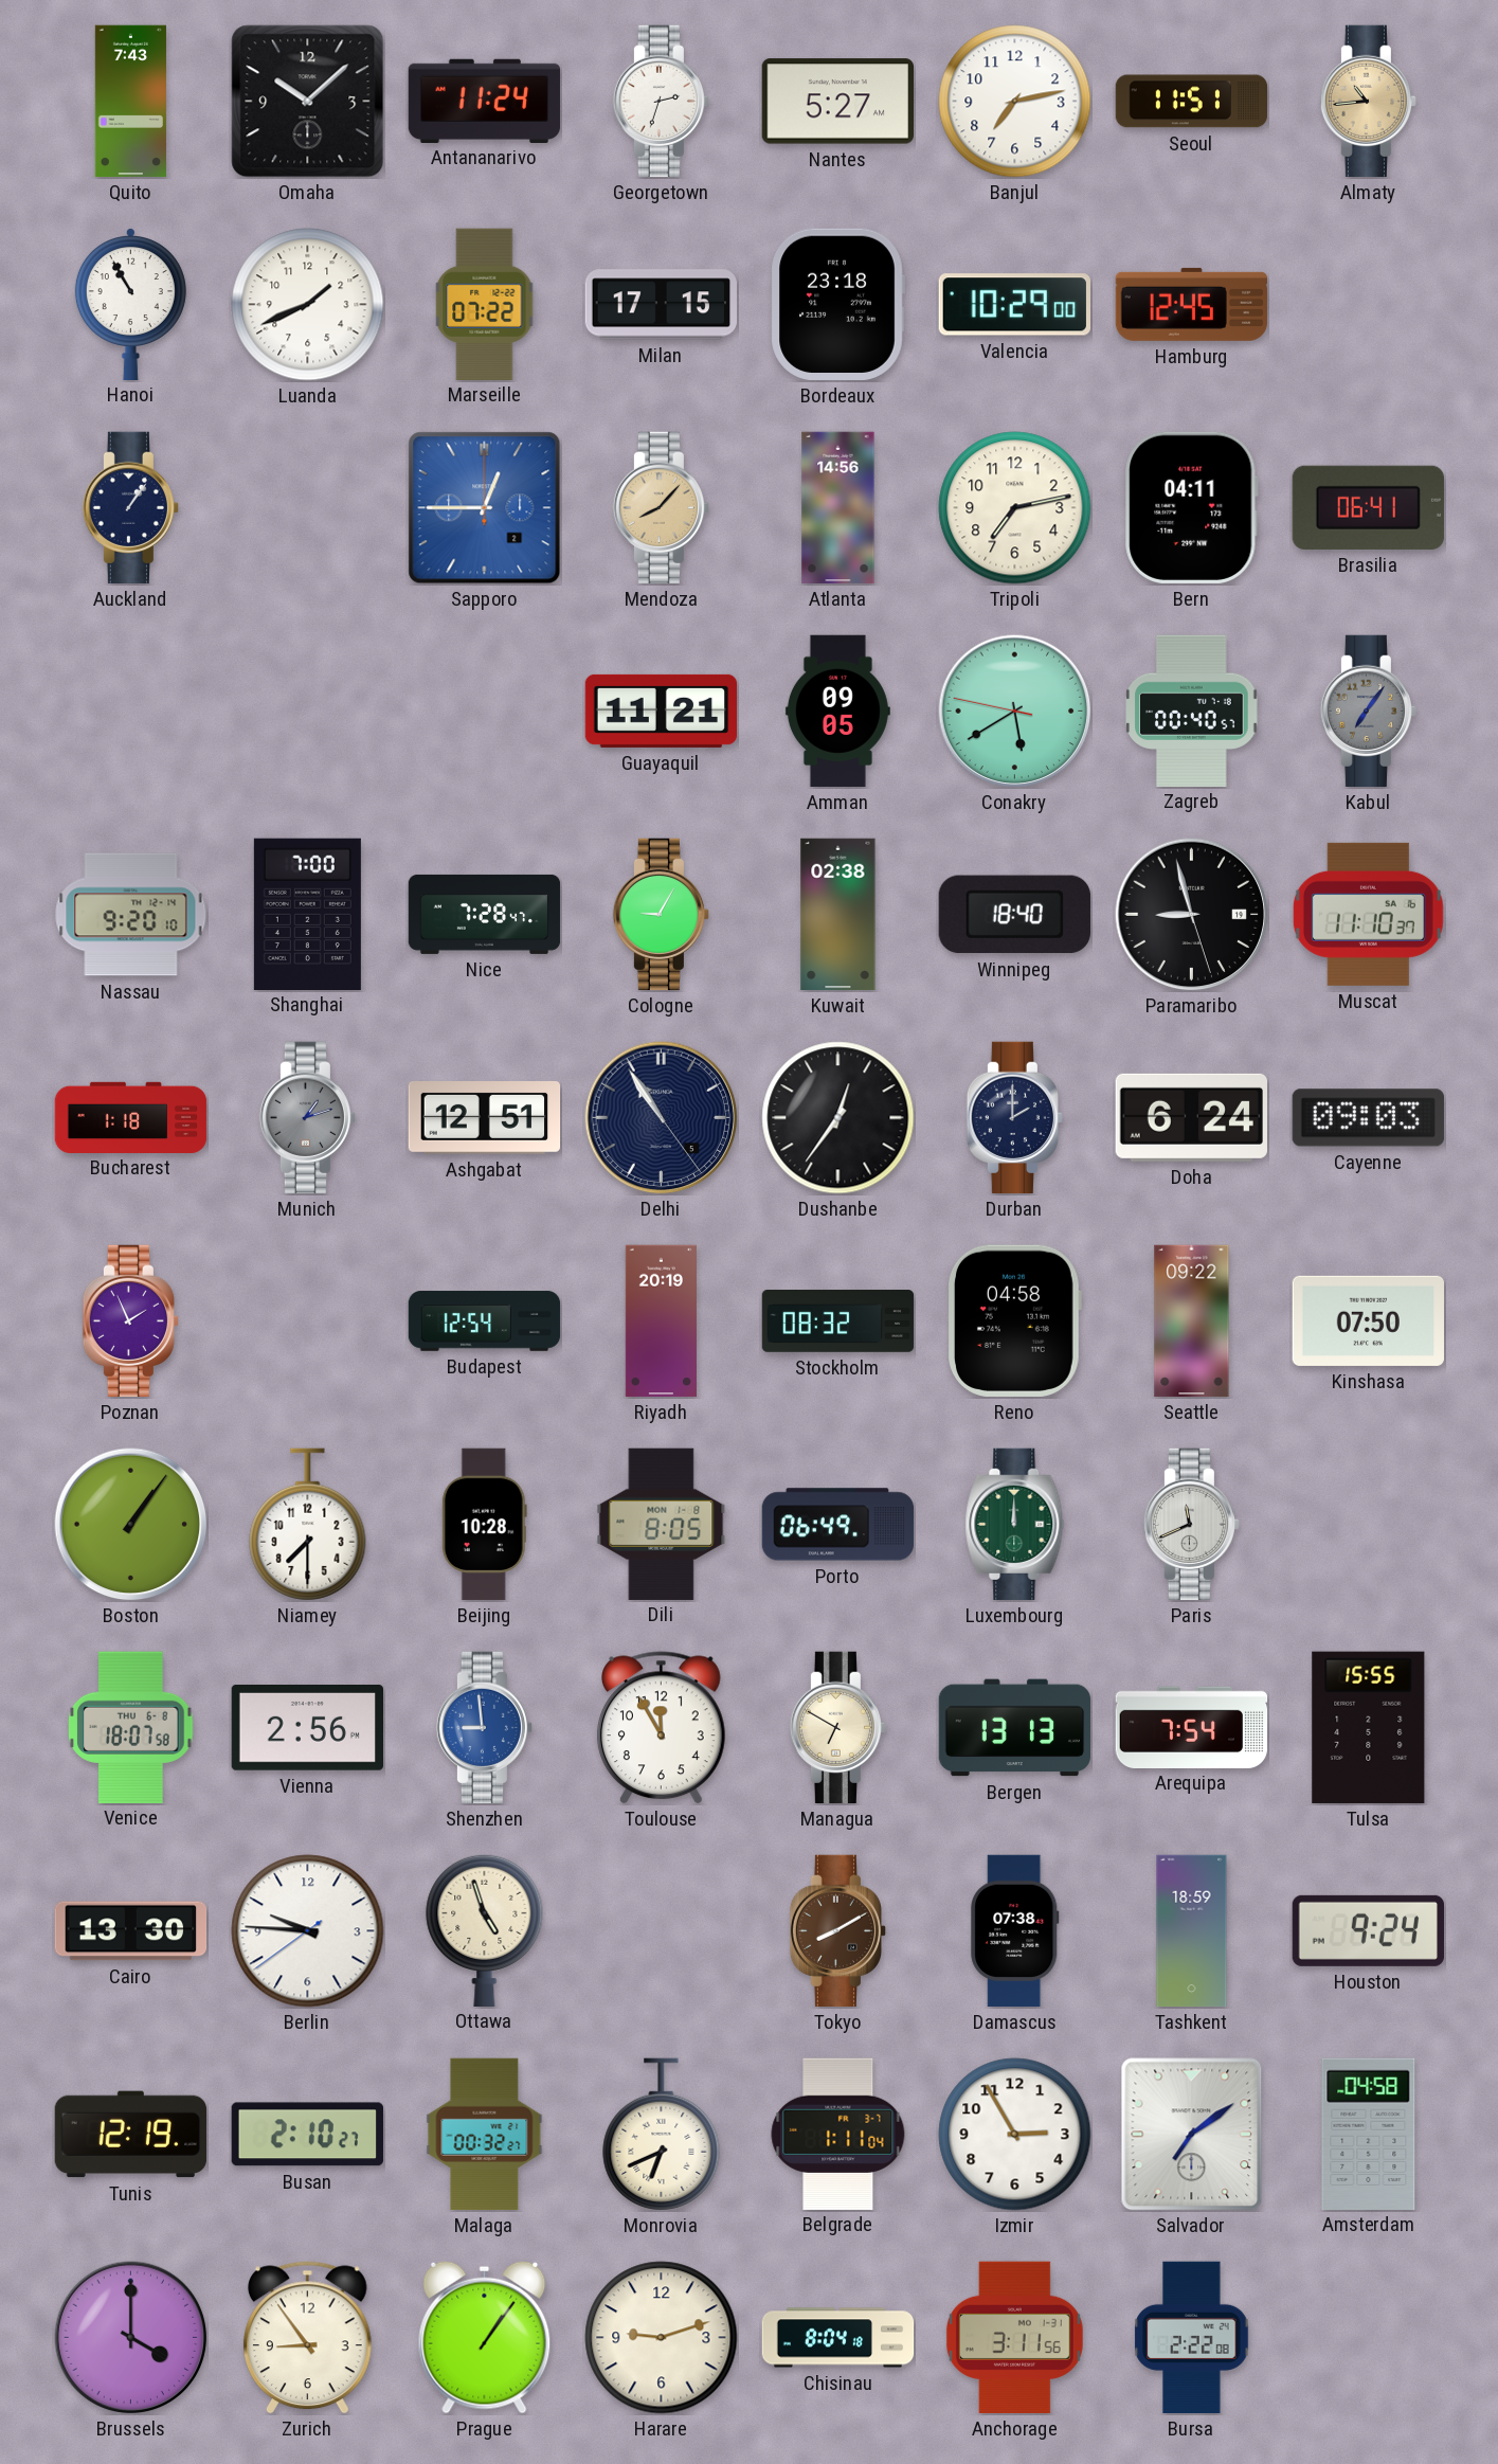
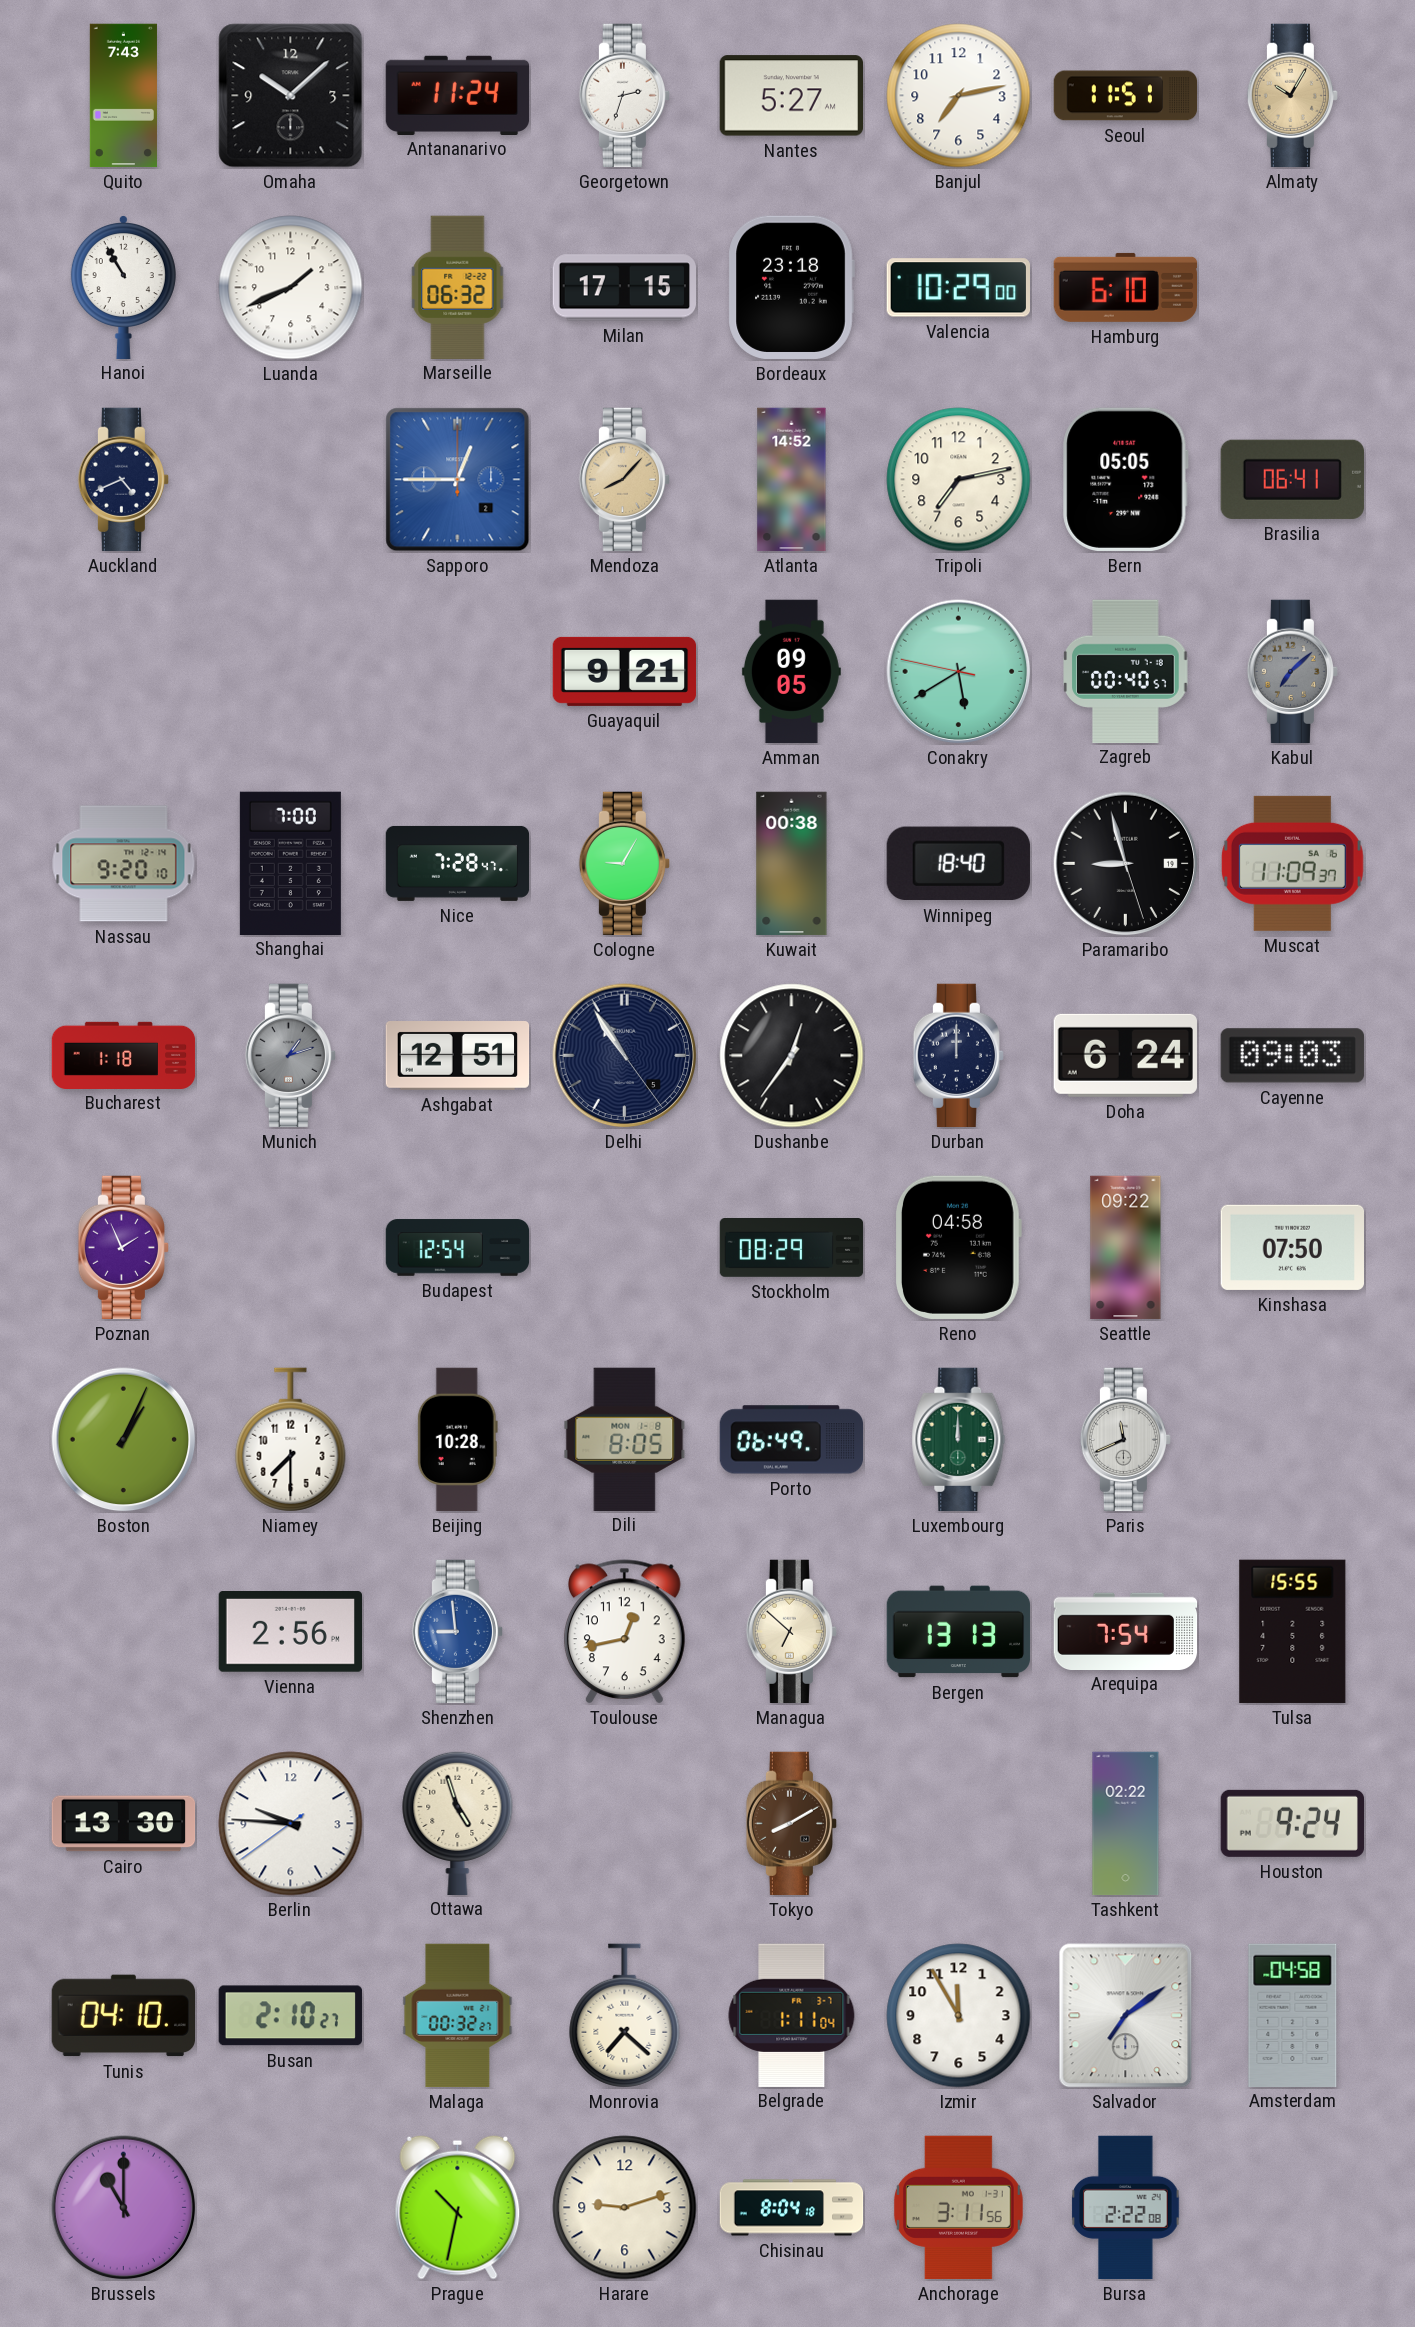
Almaty: 10:44 -> 10:05
Marseille: 07:22 -> 06:32
Hamburg: 12:45 -> 6:10
Auckland: 1:06 -> 4:41
Atlanta: 14:56 -> 14:52
Bern: 04:11 -> 05:05
Guayaquil: 11:21 -> 9:21
Kabul: 7:06 -> 7:08
Kuwait: 02:38 -> 00:38
Muscat: 11:10 -> 11:09
Durban: 2:00 -> 12:00
Riyadh: 20:19 -> none
Stockholm: 08:32 -> 08:29
Boston: 1:06 -> 1:04
Venice: 18:07 -> none
Toulouse: 11:55 -> 12:43
Managua: 6:50 -> 6:52
Damascus: 07:38 -> none
Tashkent: 18:59 -> 02:22
Tunis: 12:19 -> 04:10
Monrovia: 6:41 -> 7:22
Izmir: 2:55 -> 11:55
Brussels: 4:00 -> 11:00
Zurich: 8:54 -> none
Prague: 1:06 -> 10:32
